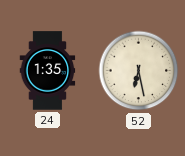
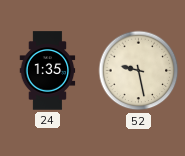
52: 6:28 -> 9:28
